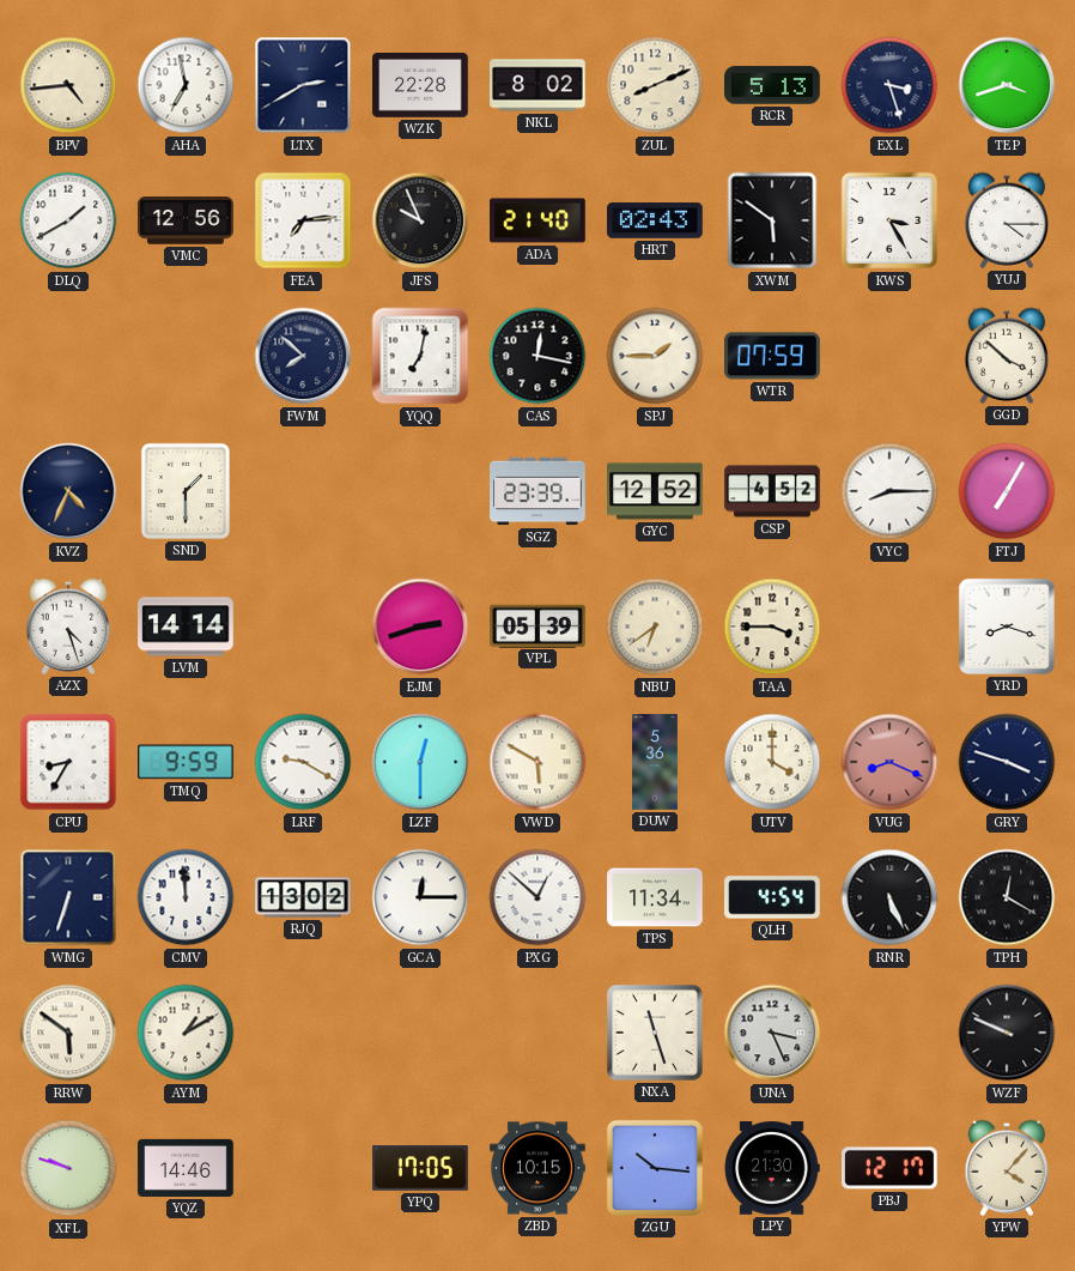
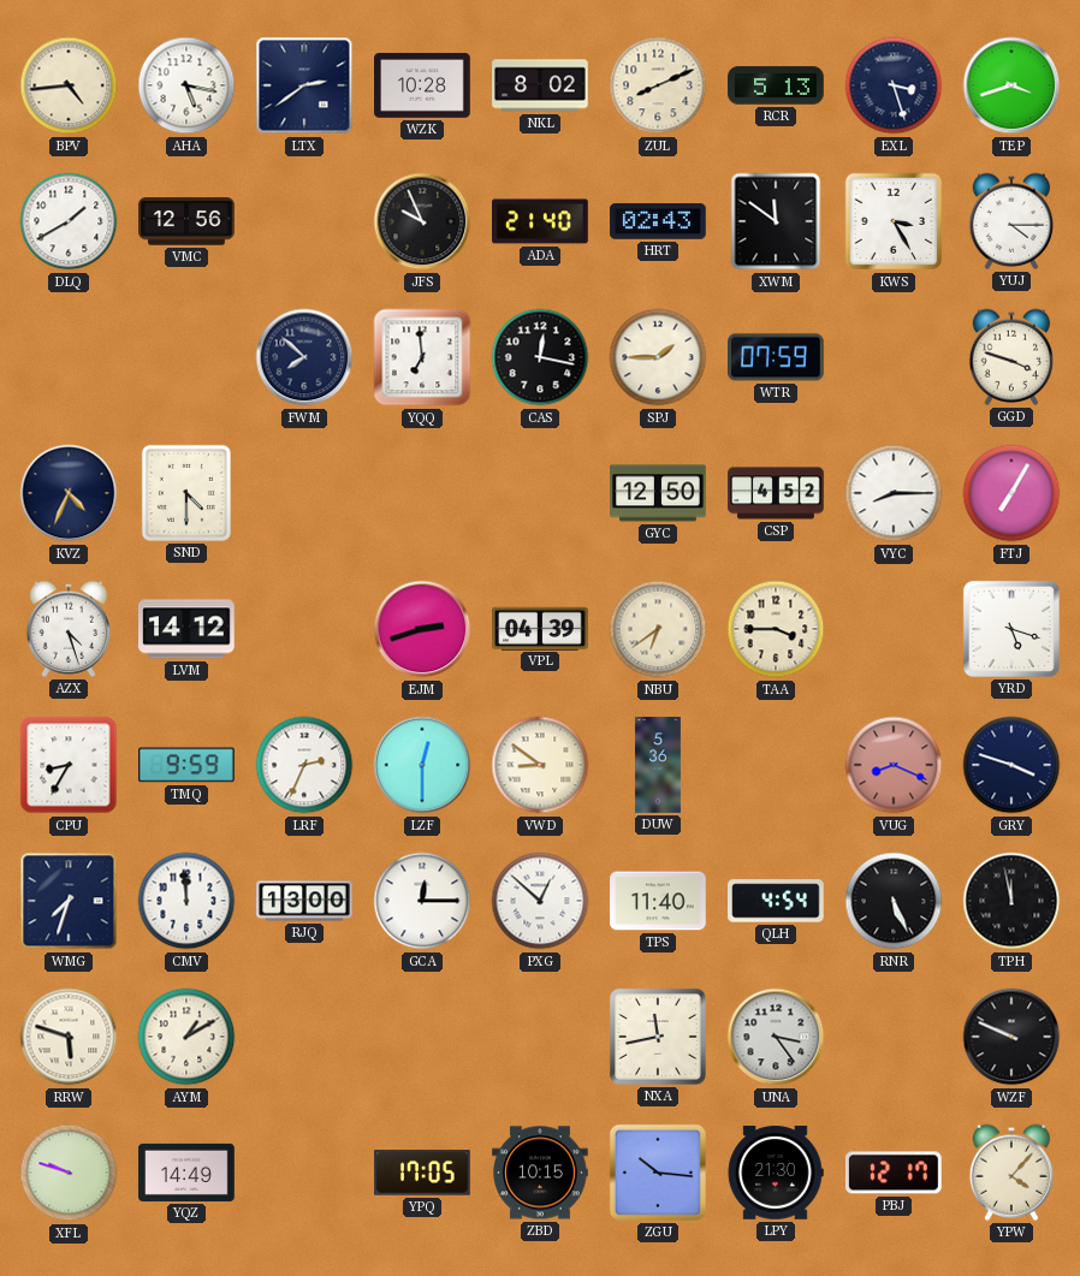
AHA: 6:58 -> 5:17
LTX: 2:40 -> 2:39
WZK: 22:28 -> 10:28
FEA: 7:14 -> none
XWM: 5:51 -> 11:51
YQQ: 7:02 -> 6:59
GGD: 3:52 -> 3:48
SND: 1:30 -> 4:30
SGZ: 23:39 -> none
GYC: 12:52 -> 12:50
LVM: 14:14 -> 14:12
VPL: 05:39 -> 04:39
YRD: 8:18 -> 5:18
LRF: 9:20 -> 2:34
VWD: 5:50 -> 8:51
UTV: 4:00 -> none
WMG: 6:33 -> 7:33
RJQ: 13:02 -> 13:00
TPS: 11:34 -> 11:40
TPH: 12:20 -> 11:58
RRW: 5:51 -> 5:48
NXA: 11:27 -> 11:43
UNA: 3:26 -> 3:24
YQZ: 14:46 -> 14:49
